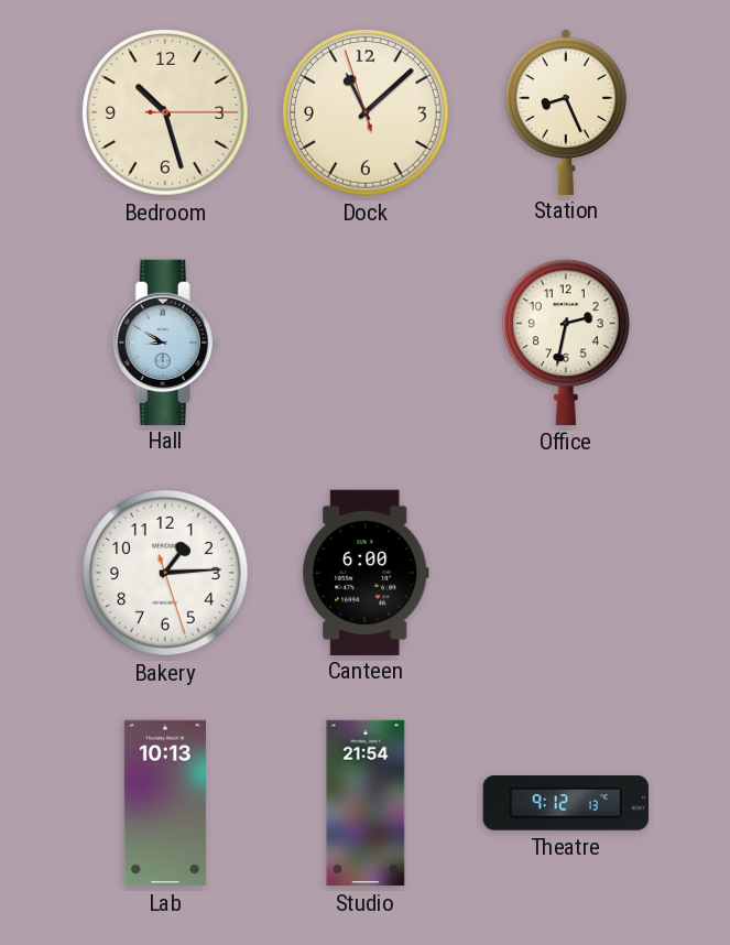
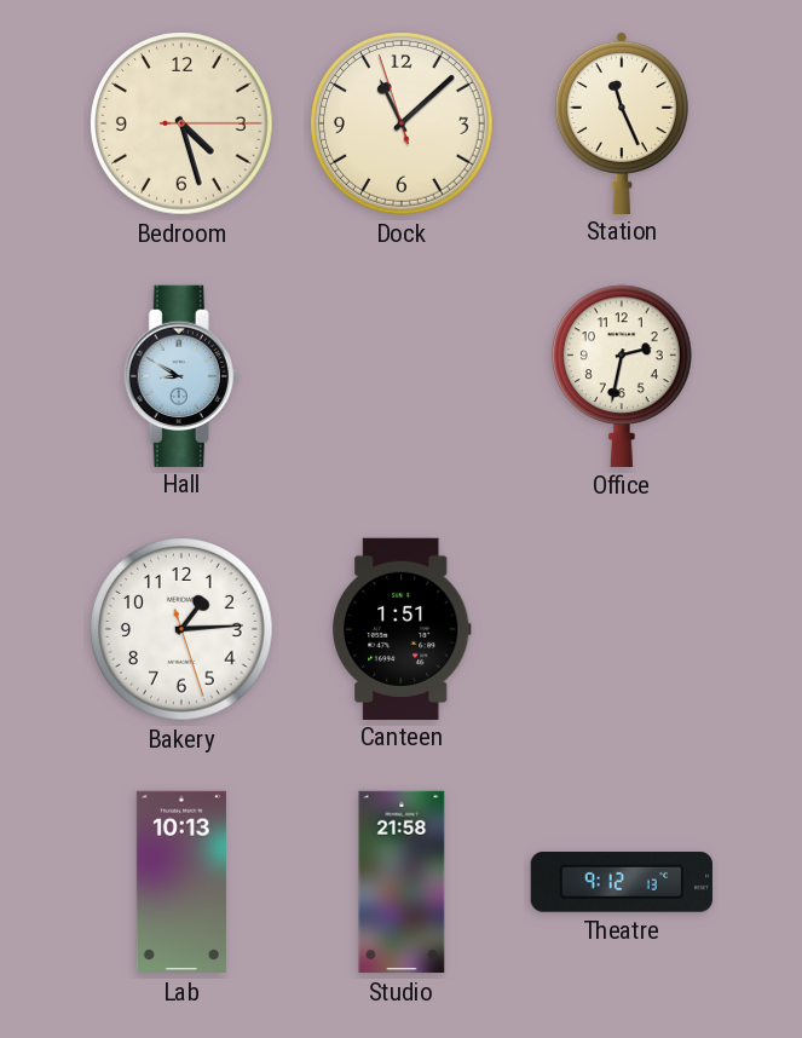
Bedroom: 10:27 -> 4:27
Station: 8:26 -> 11:26
Canteen: 6:00 -> 1:51
Studio: 21:54 -> 21:58
